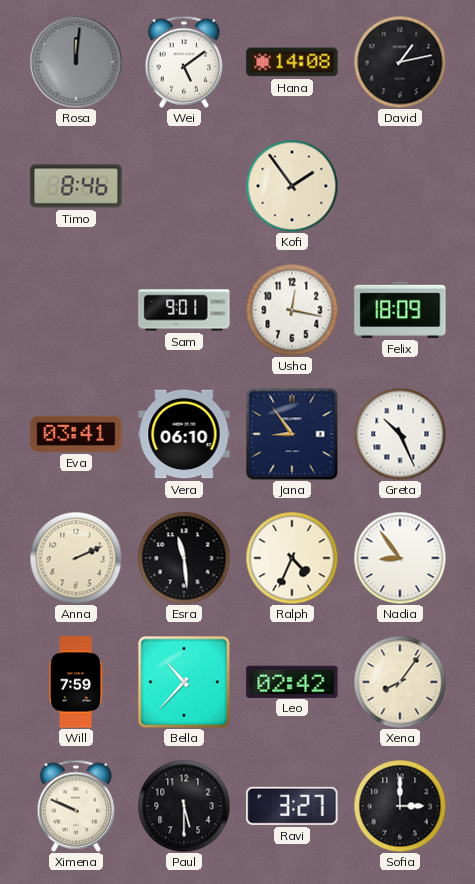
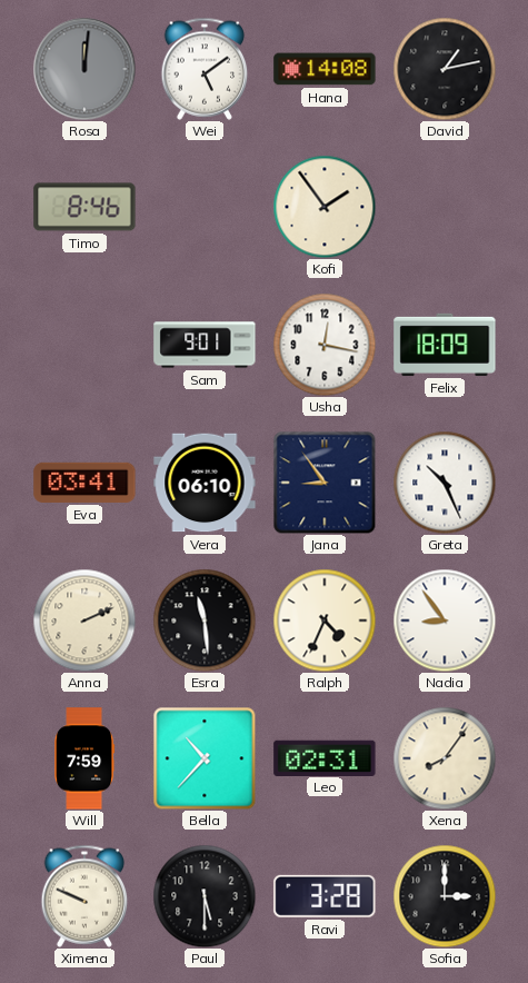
Leo: 02:42 -> 02:31
Ravi: 3:27 -> 3:28
